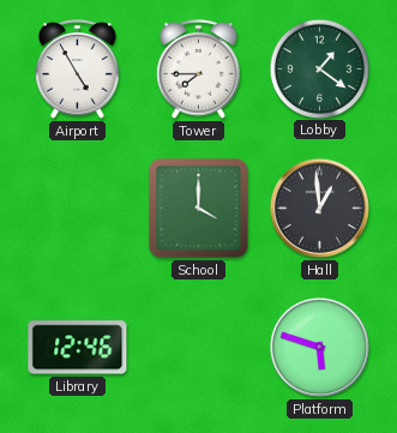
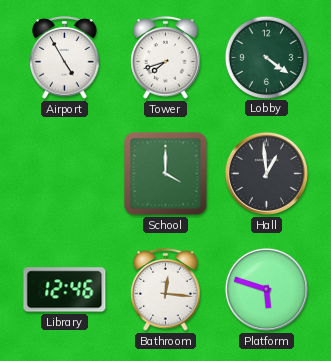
Tower: 7:45 -> 7:42
Lobby: 1:21 -> 4:21
Bathroom: none -> 12:16
